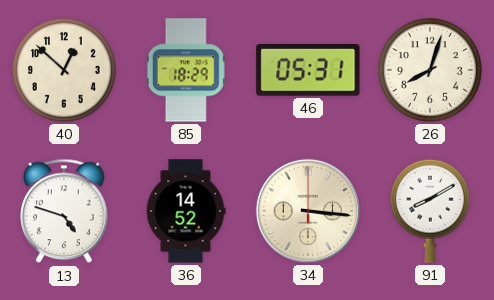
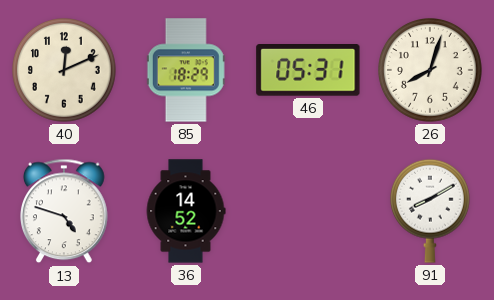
40: 12:52 -> 12:11
34: 3:16 -> none
